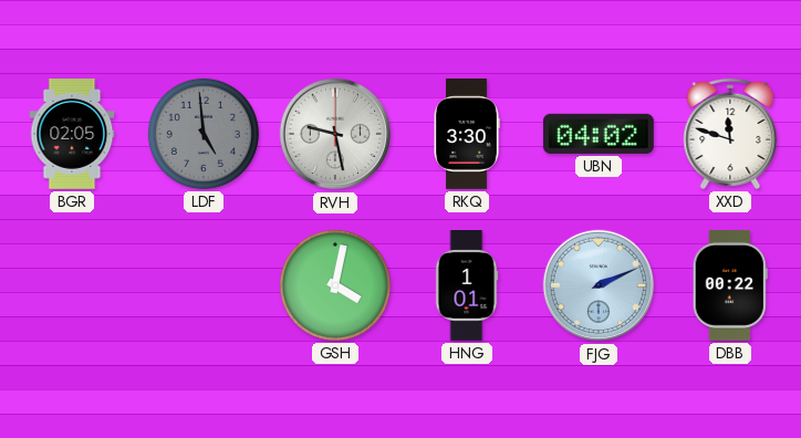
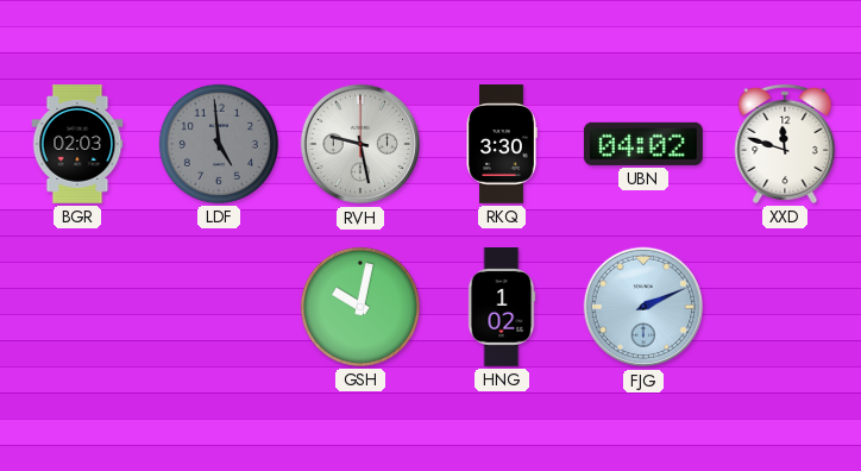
BGR: 02:05 -> 02:03
GSH: 4:02 -> 10:02
HNG: 1:01 -> 1:02
DBB: 00:22 -> none
